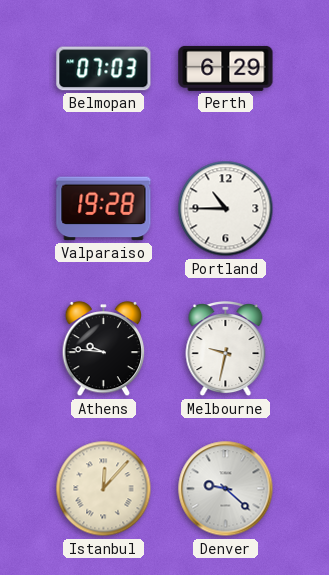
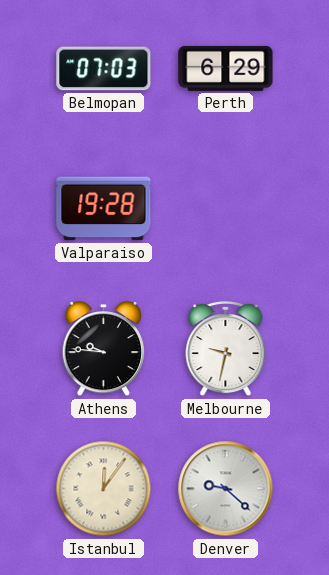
Portland: 10:45 -> none
Istanbul: 12:07 -> 12:06
